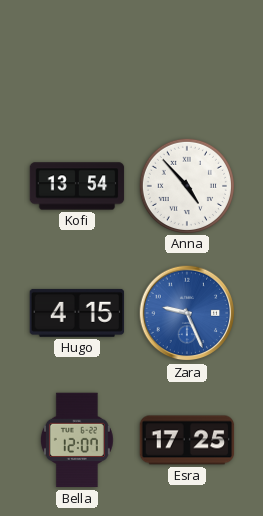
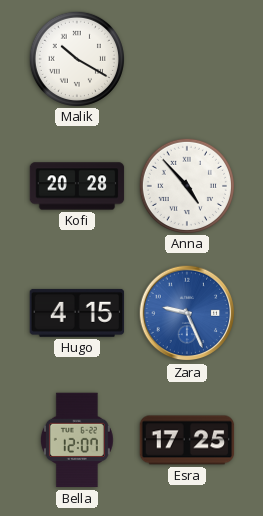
Malik: none -> 10:20
Kofi: 13:54 -> 20:28
